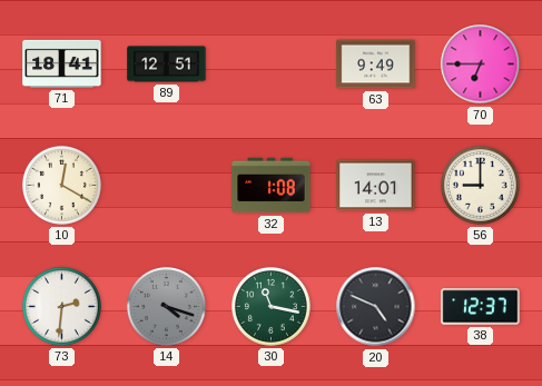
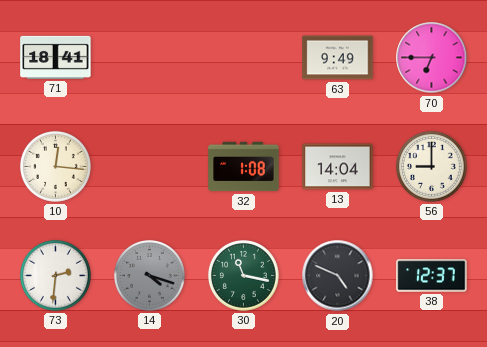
89: 12:51 -> none
10: 12:20 -> 12:16
13: 14:01 -> 14:04
